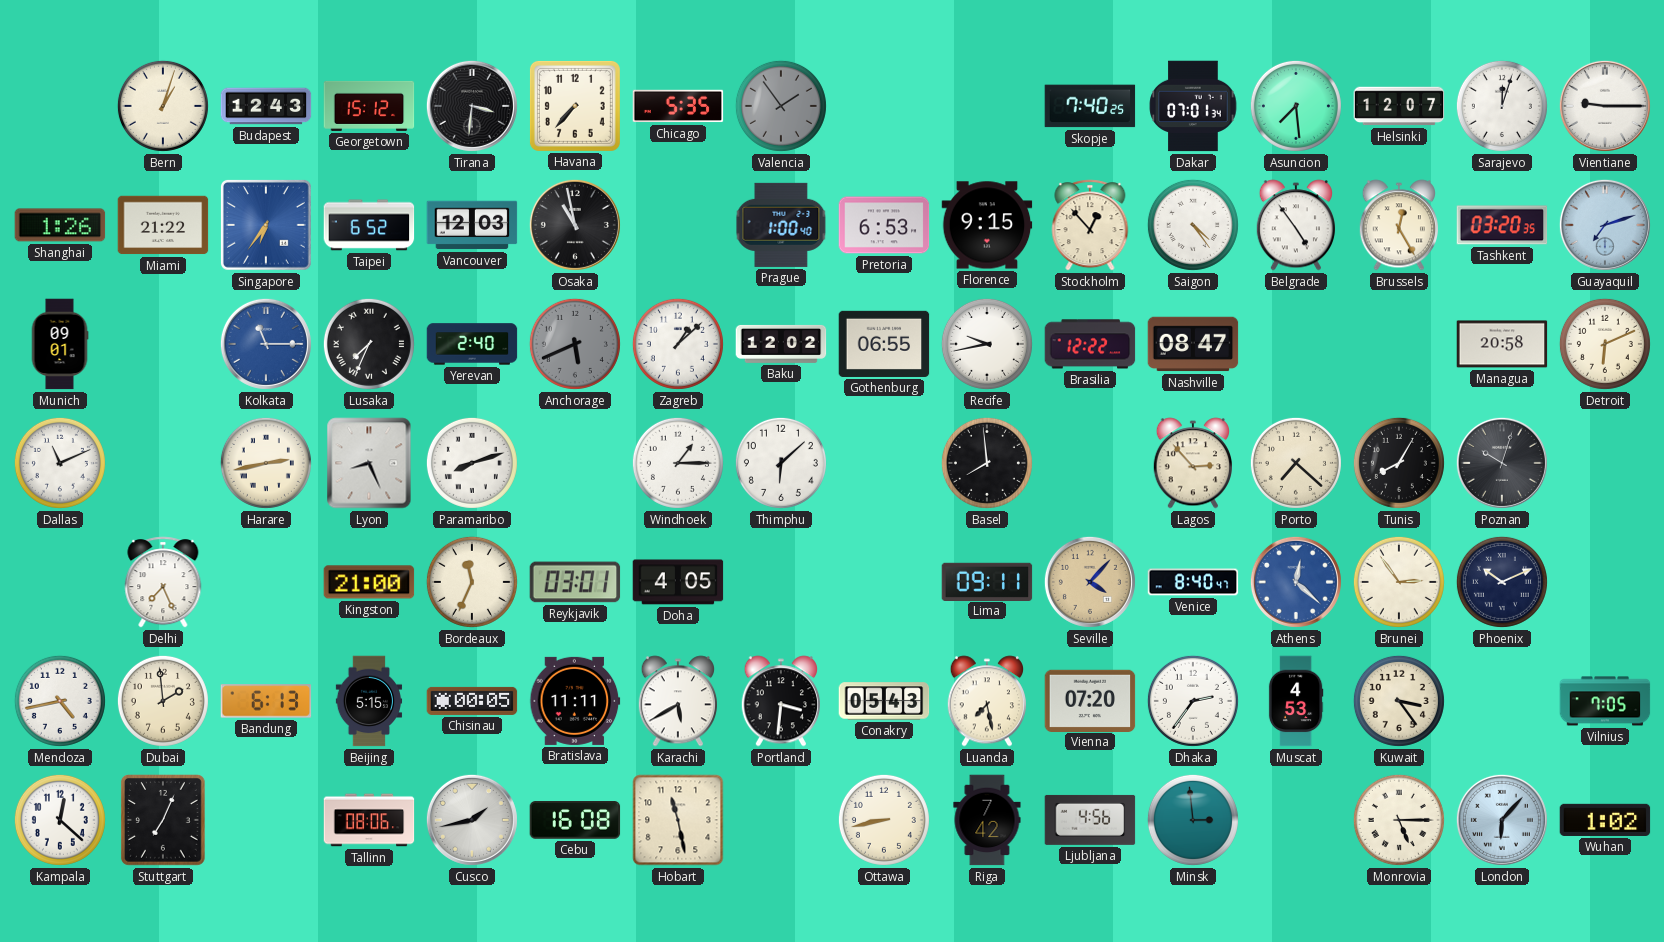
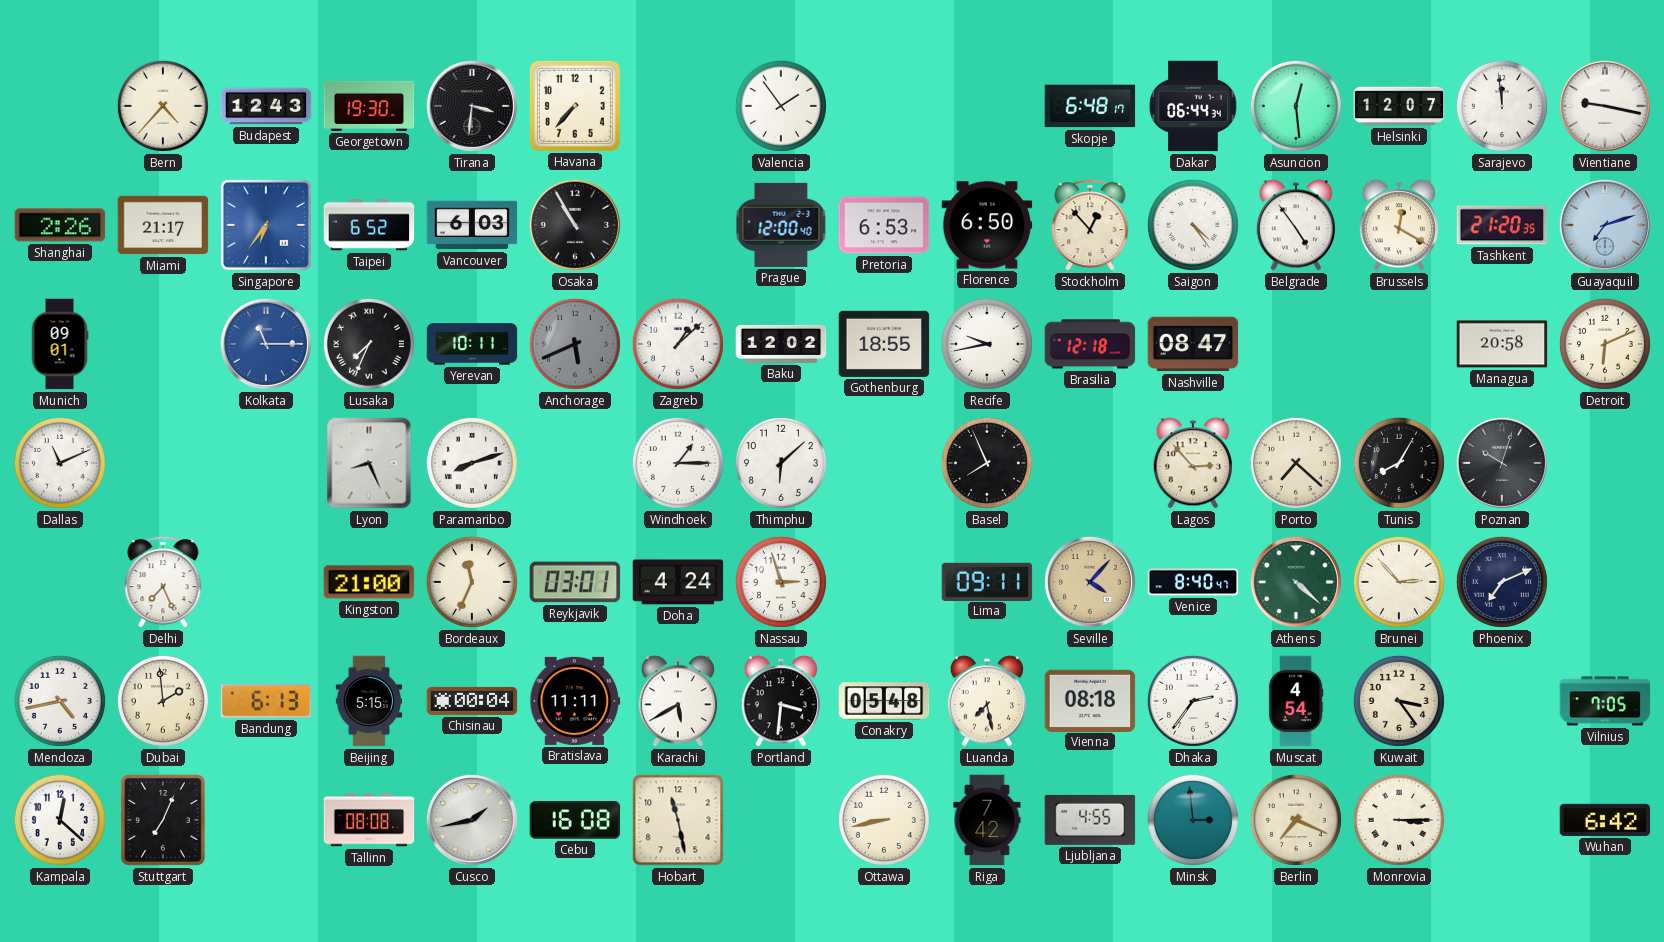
Bern: 1:03 -> 4:37
Georgetown: 15:12 -> 19:30
Chicago: 5:35 -> none
Valencia dial: grey -> white
Skopje: 7:40 -> 6:48
Dakar: 07:01 -> 06:44
Asuncion: 7:29 -> 12:29
Sarajevo: 12:03 -> 11:59
Vientiane: 9:15 -> 9:17
Shanghai: 1:26 -> 2:26
Miami: 21:22 -> 21:17
Vancouver: 12:03 -> 6:03
Osaka: 10:58 -> 10:55
Prague: 1:00 -> 12:00
Florence: 9:15 -> 6:50
Brussels: 12:25 -> 12:20
Tashkent: 03:20 -> 21:20
Yerevan: 2:40 -> 10:11
Gothenburg: 06:55 -> 18:55
Brasilia: 12:22 -> 12:18
Harare: 2:43 -> none
Basel: 7:59 -> 7:56
Doha: 4:05 -> 4:24
Nassau: none -> 2:57
Athens: 12:22 -> 4:22
Athens dial: blue -> green
Brunei: 2:54 -> 2:53
Phoenix: 10:11 -> 7:11
Chisinau: 00:05 -> 00:04
Conakry: 05:43 -> 05:48
Vienna: 07:20 -> 08:18
Muscat: 4:53 -> 4:54
Tallinn: 08:06 -> 08:08
Ljubljana: 4:56 -> 4:55
Berlin: none -> 7:19
Monrovia: 5:15 -> 3:15
London: 6:07 -> none
Wuhan: 1:02 -> 6:42
